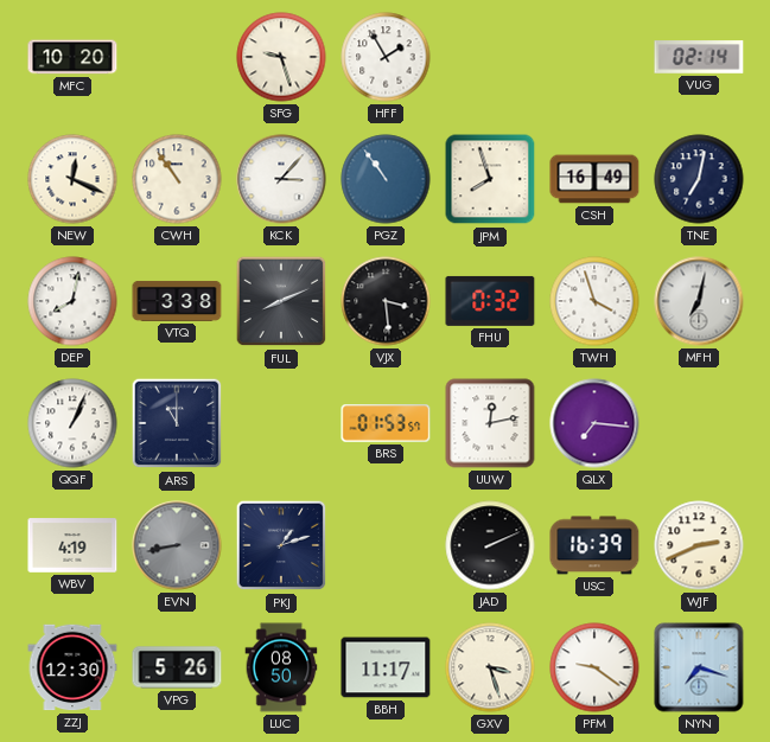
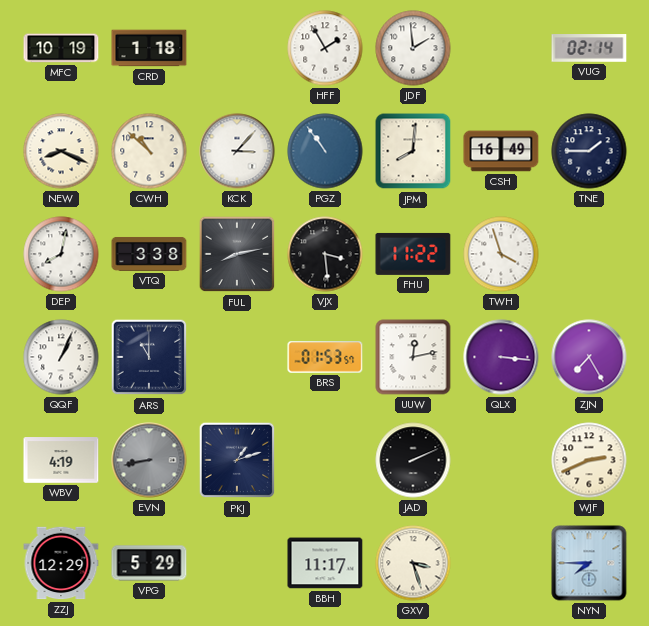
MFC: 10:20 -> 10:19
CRD: none -> 1:18
SFG: 9:27 -> none
JDF: none -> 1:59
NEW: 12:19 -> 8:19
CWH: 10:54 -> 10:52
JPM: 7:57 -> 8:01
TNE: 7:02 -> 1:45
FUL: 8:11 -> 8:13
FHU: 0:32 -> 11:22
MFH: 7:02 -> none
QLX: 7:16 -> 3:16
ZJN: none -> 7:25
USC: 16:39 -> none
ZZJ: 12:30 -> 12:29
VPG: 5:26 -> 5:29
LUC: 08:50 -> none
PFM: 9:21 -> none
NYN: 7:18 -> 7:45
